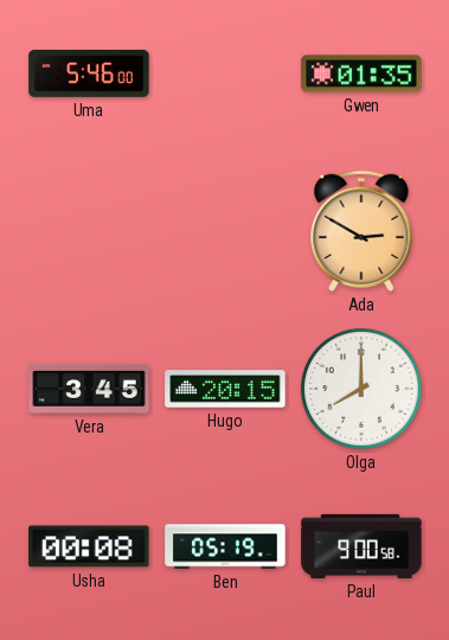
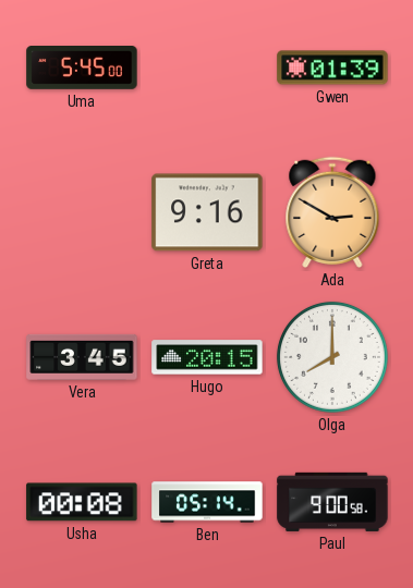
Uma: 5:46 -> 5:45
Gwen: 01:35 -> 01:39
Greta: none -> 9:16
Ben: 05:19 -> 05:14
